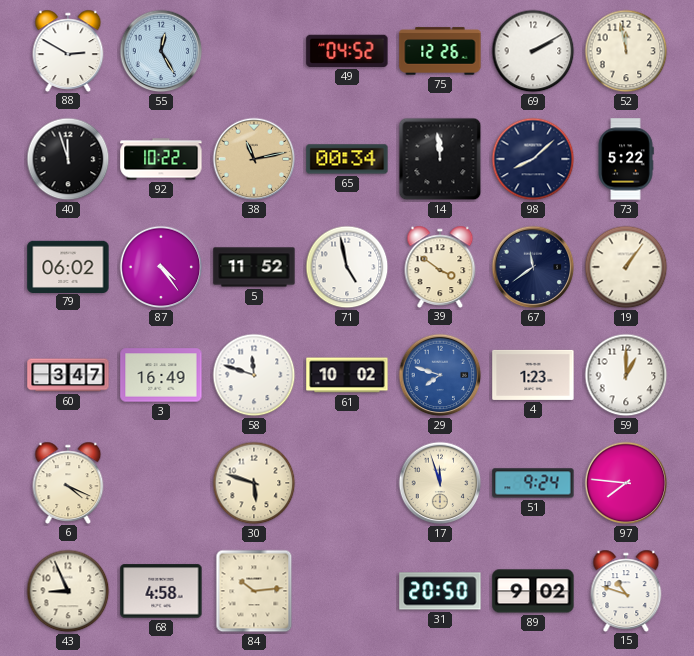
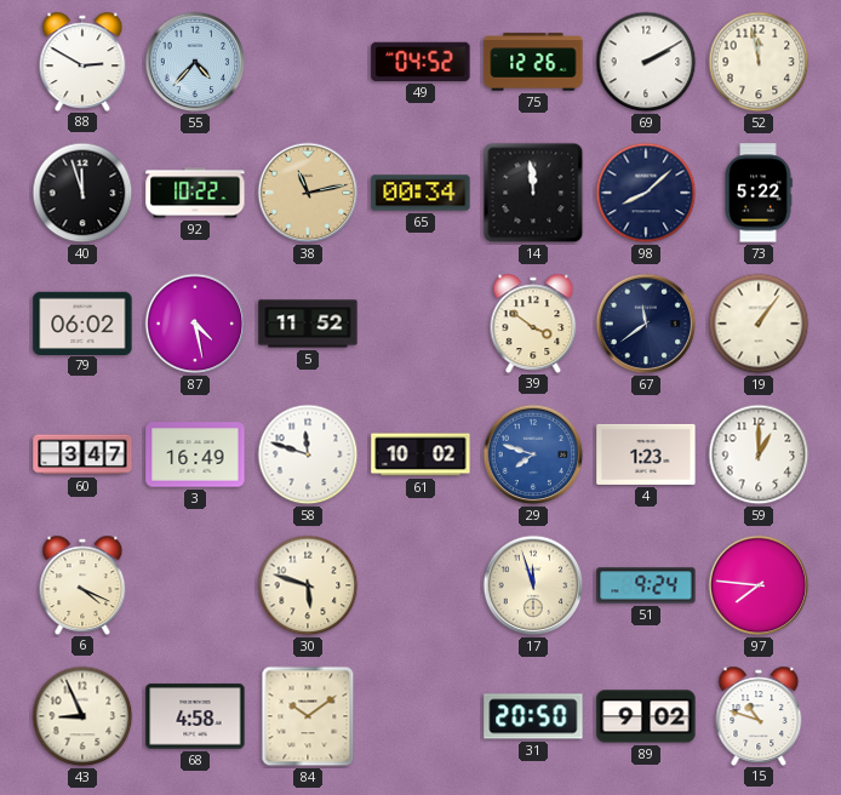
55: 12:25 -> 4:37
87: 4:24 -> 4:28
71: 4:58 -> none
84: 10:14 -> 10:09
